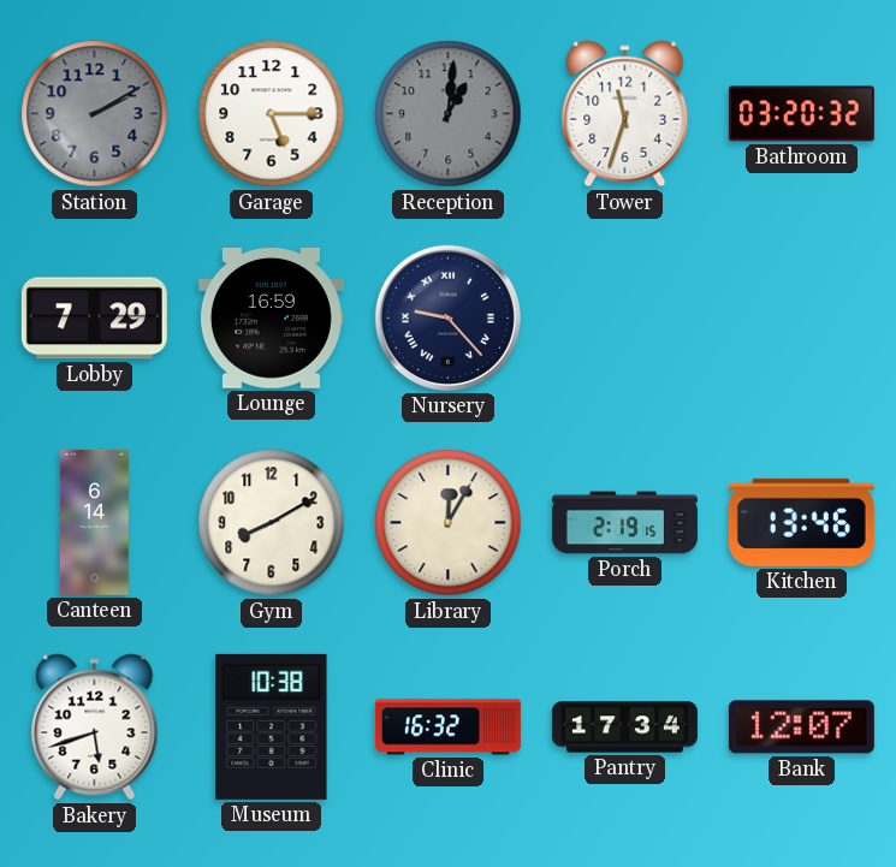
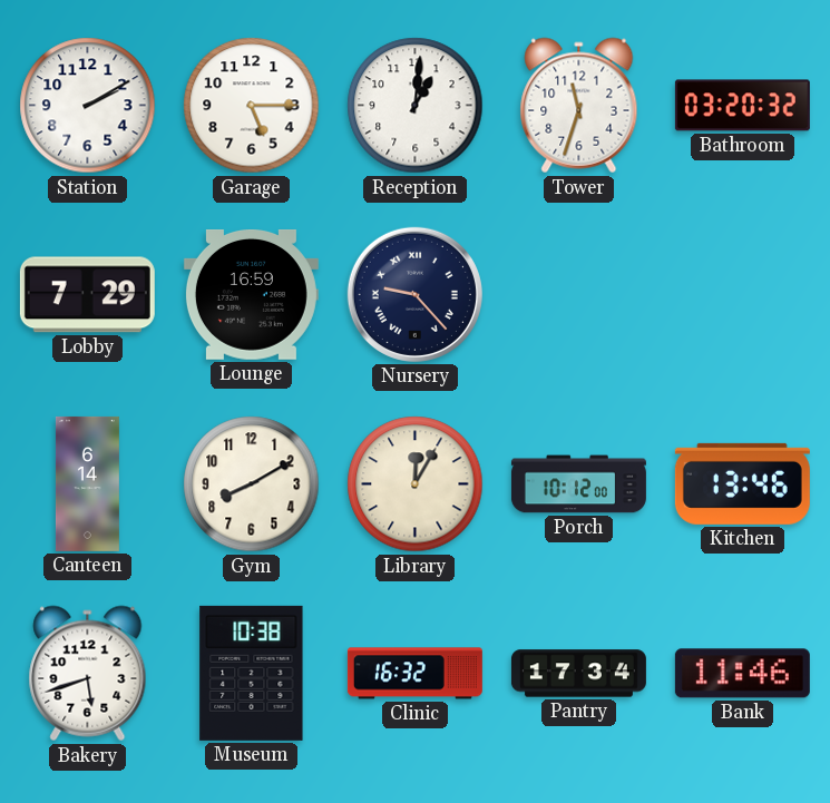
Station dial: grey -> white
Reception dial: grey -> white
Porch: 2:19 -> 10:12
Bank: 12:07 -> 11:46
